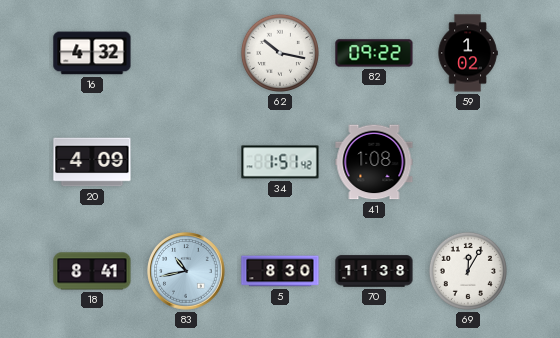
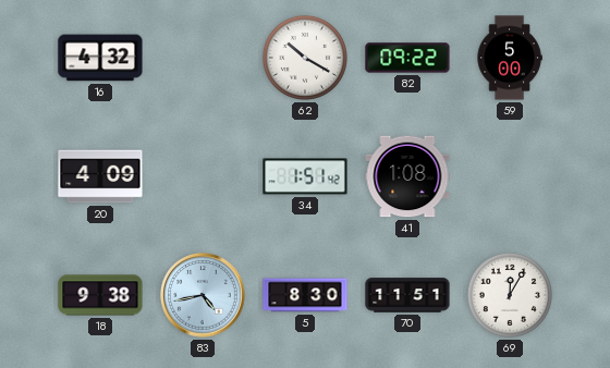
62: 10:17 -> 10:20
59: 1:02 -> 5:00
18: 8:41 -> 9:38
83: 10:43 -> 4:43
70: 11:38 -> 11:51
